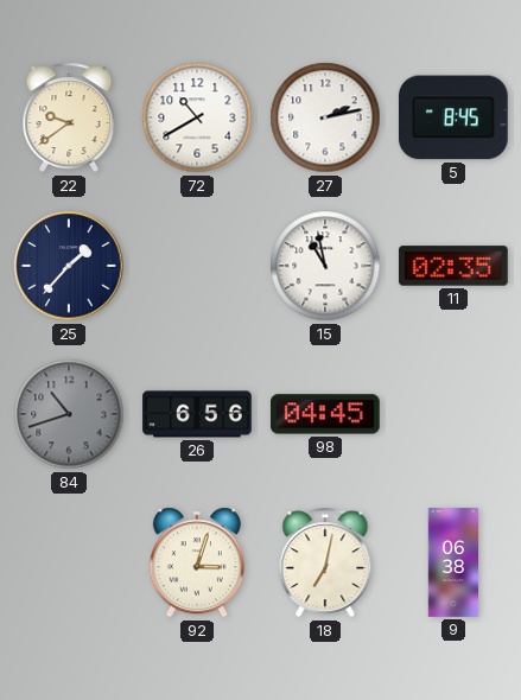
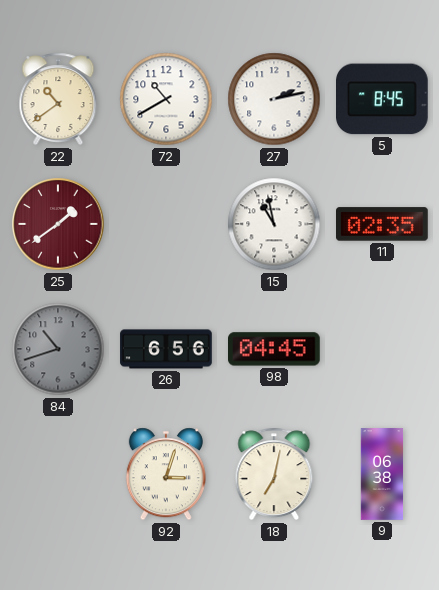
22: 9:39 -> 10:39
25: 1:37 -> 1:39
25 dial: navy -> burgundy
